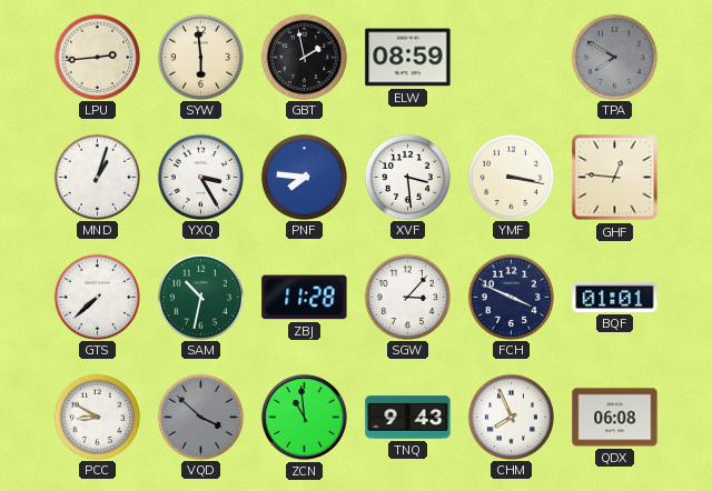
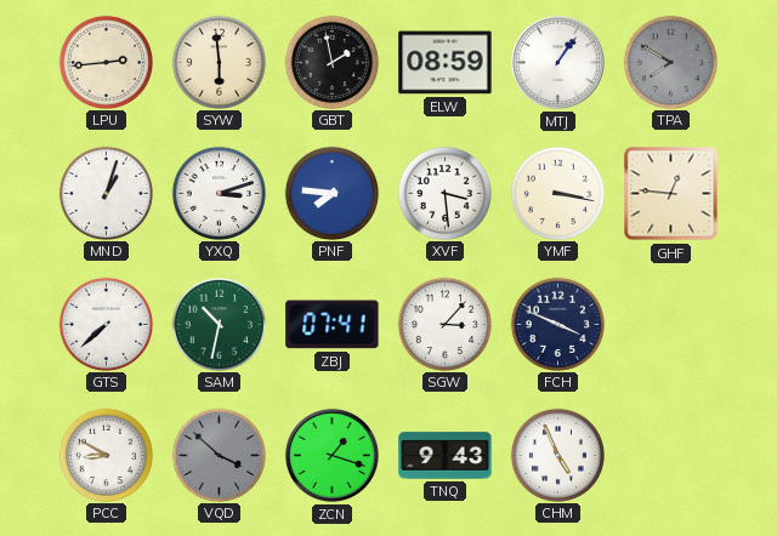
MTJ: none -> 1:06
YXQ: 3:25 -> 3:12
ZBJ: 11:28 -> 07:41
BQF: 01:01 -> none
ZCN: 10:59 -> 1:18
CHM: 7:56 -> 4:56
QDX: 06:08 -> none
